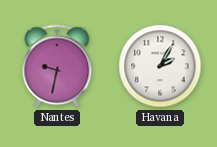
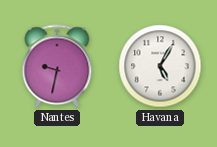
Havana: 2:05 -> 5:05
